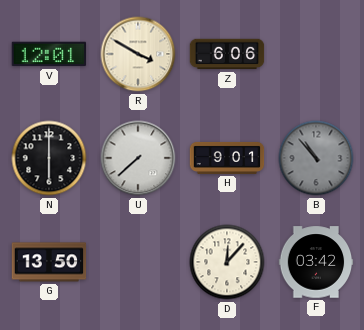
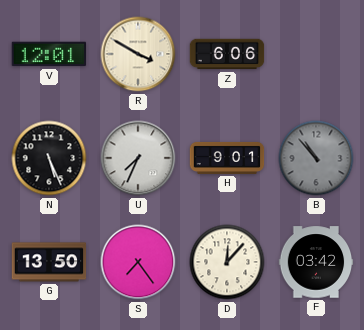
N: 6:00 -> 5:26
U: 7:38 -> 7:34
S: none -> 7:24
